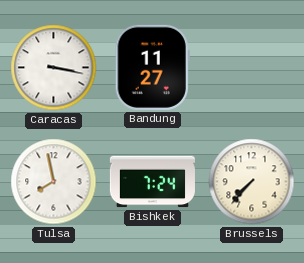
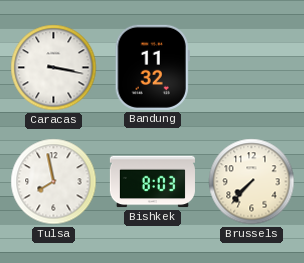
Bandung: 11:27 -> 11:32
Bishkek: 7:24 -> 8:03
